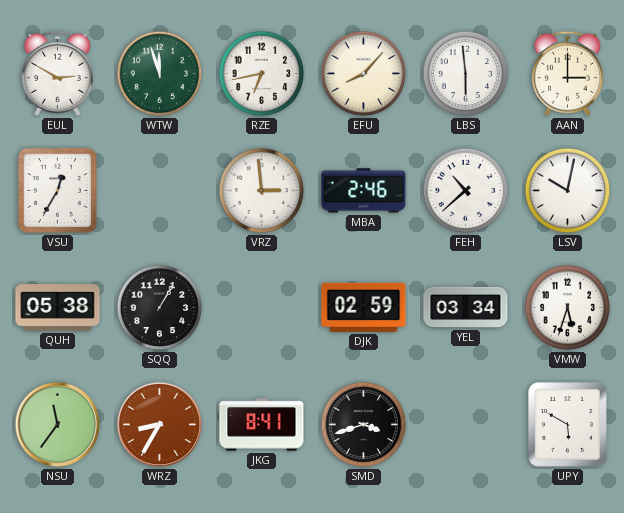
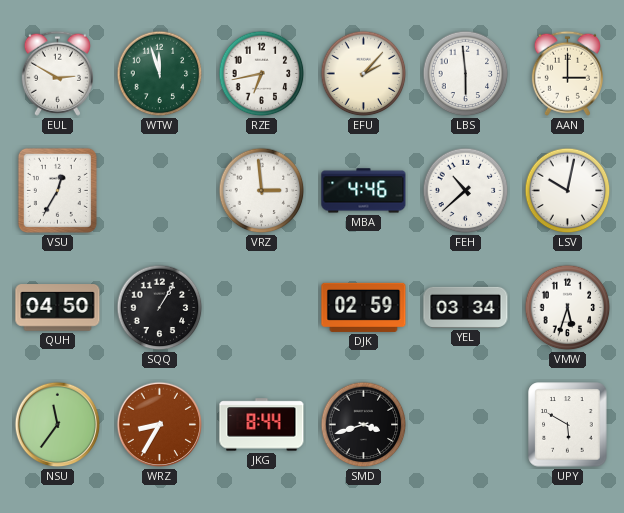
EFU: 8:07 -> 2:07
MBA: 2:46 -> 4:46
QUH: 05:38 -> 04:50
JKG: 8:41 -> 8:44
